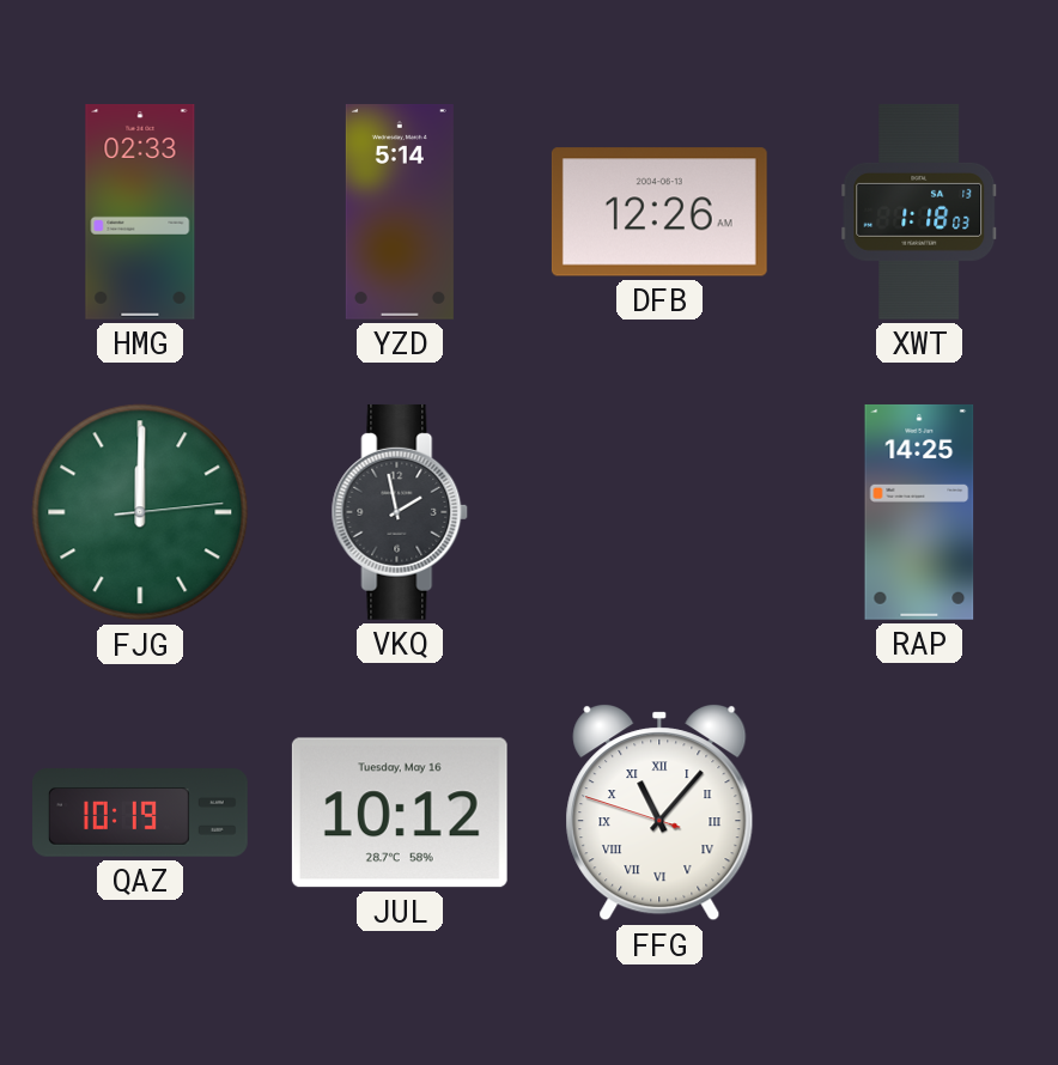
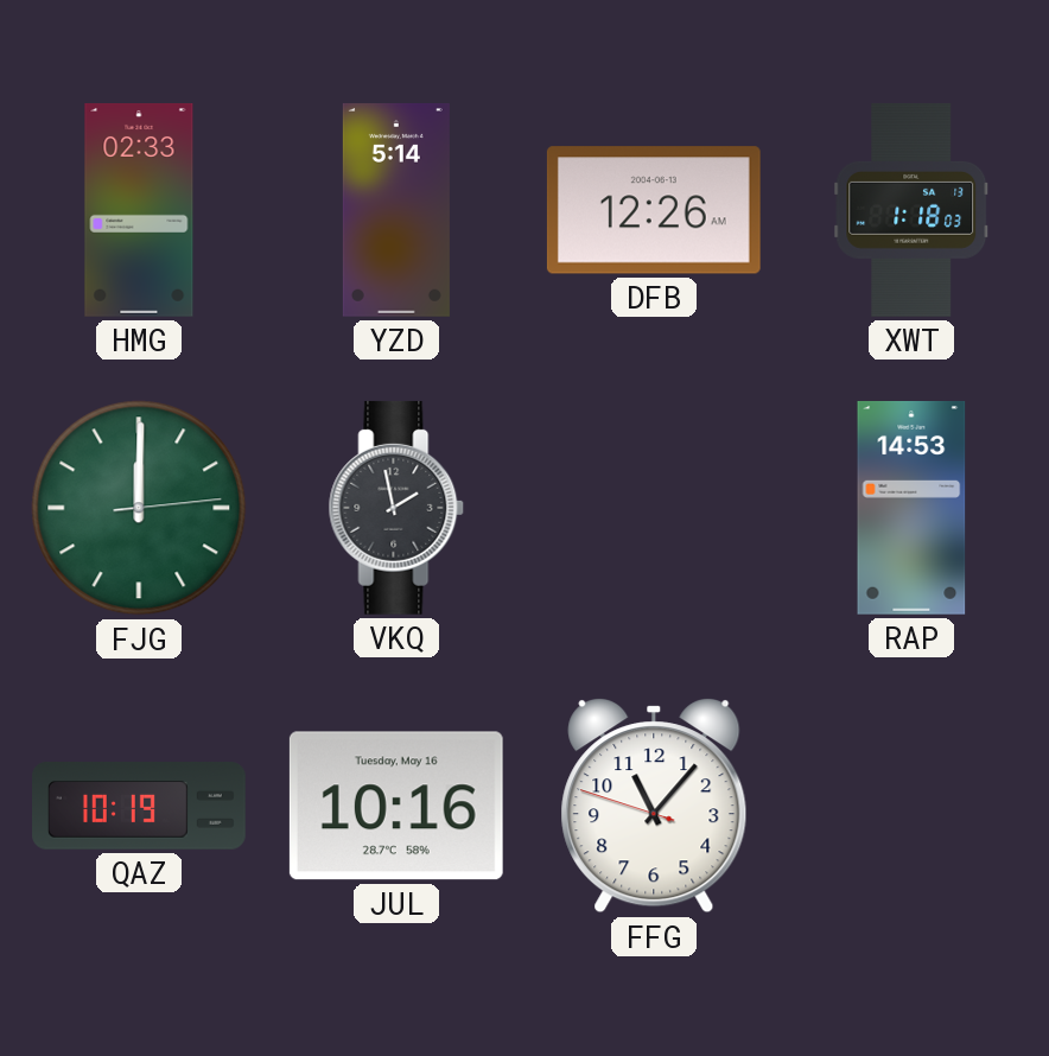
RAP: 14:25 -> 14:53
JUL: 10:12 -> 10:16
FFG numerals: Roman -> Arabic
